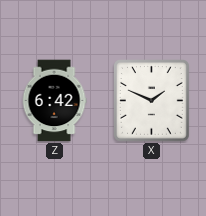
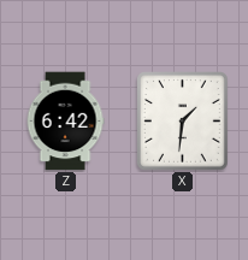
X: 1:49 -> 1:31
